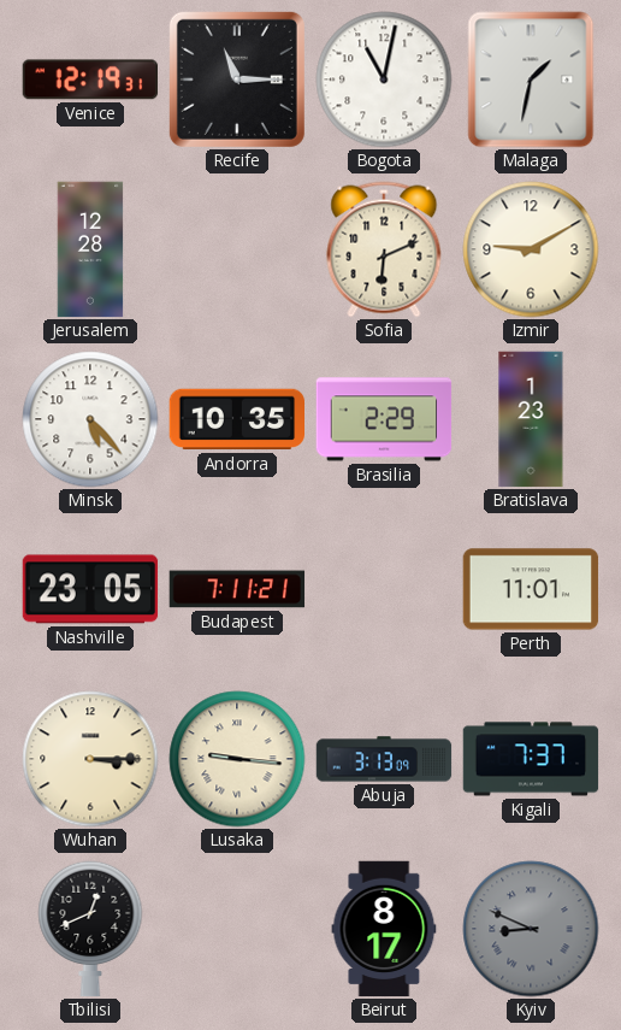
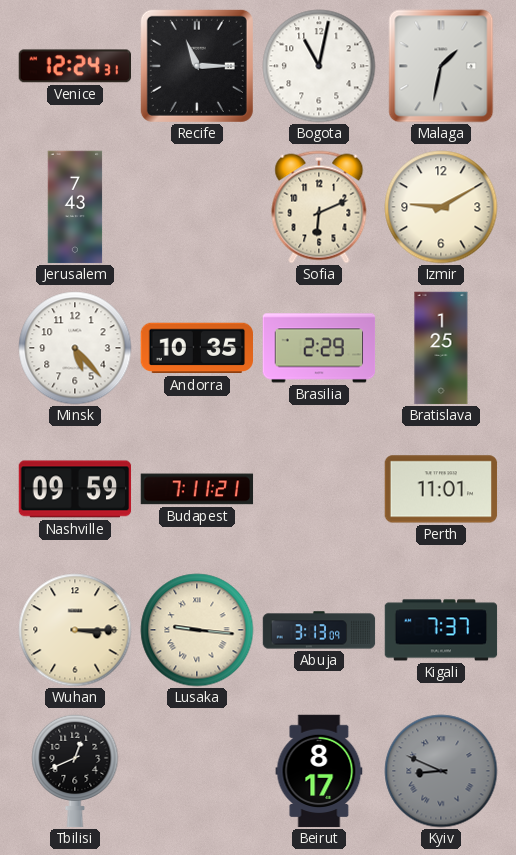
Venice: 12:19 -> 12:24
Jerusalem: 12:28 -> 7:43
Bratislava: 1:23 -> 1:25
Nashville: 23:05 -> 09:59
